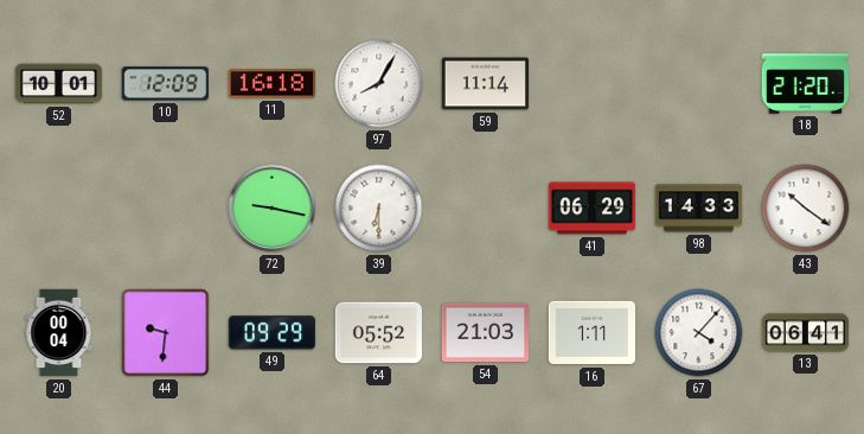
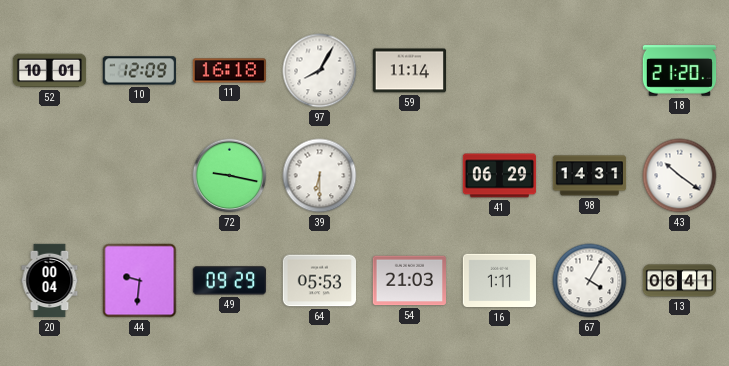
98: 14:33 -> 14:31
64: 05:52 -> 05:53
67: 4:07 -> 4:05
